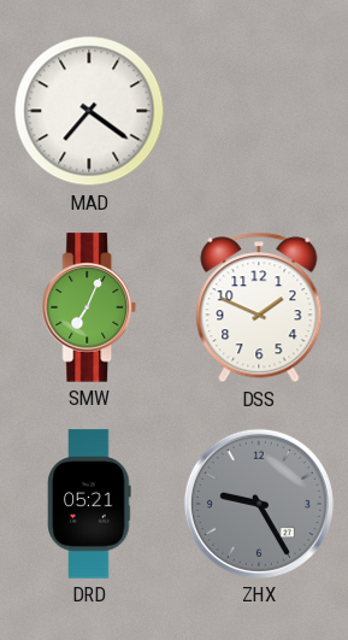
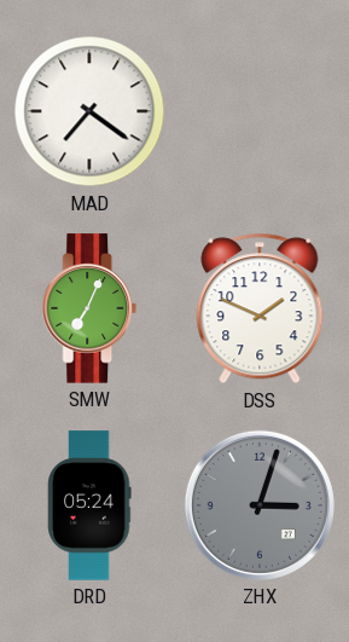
DRD: 05:21 -> 05:24
ZHX: 9:25 -> 3:03
